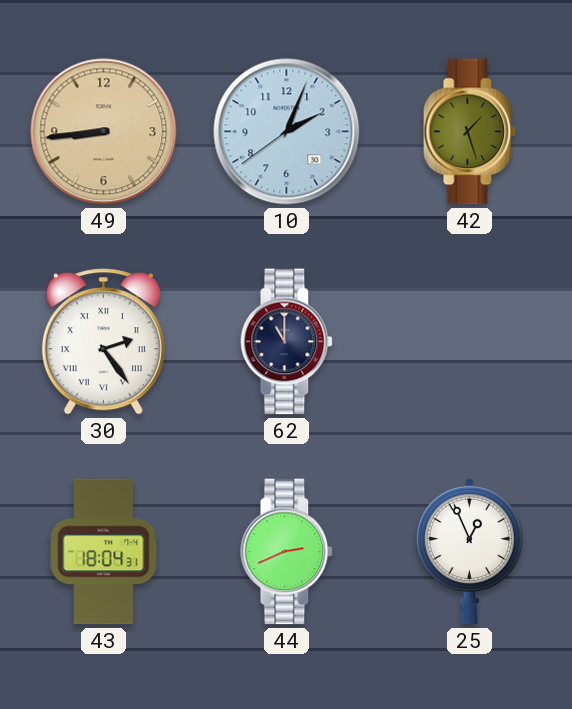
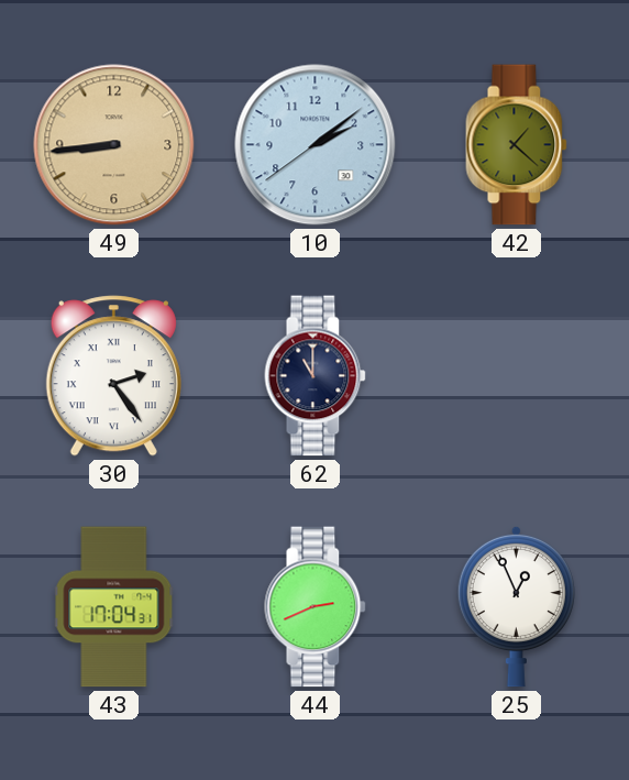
10: 2:03 -> 2:08
42: 1:27 -> 1:22
43: 18:04 -> 17:04
